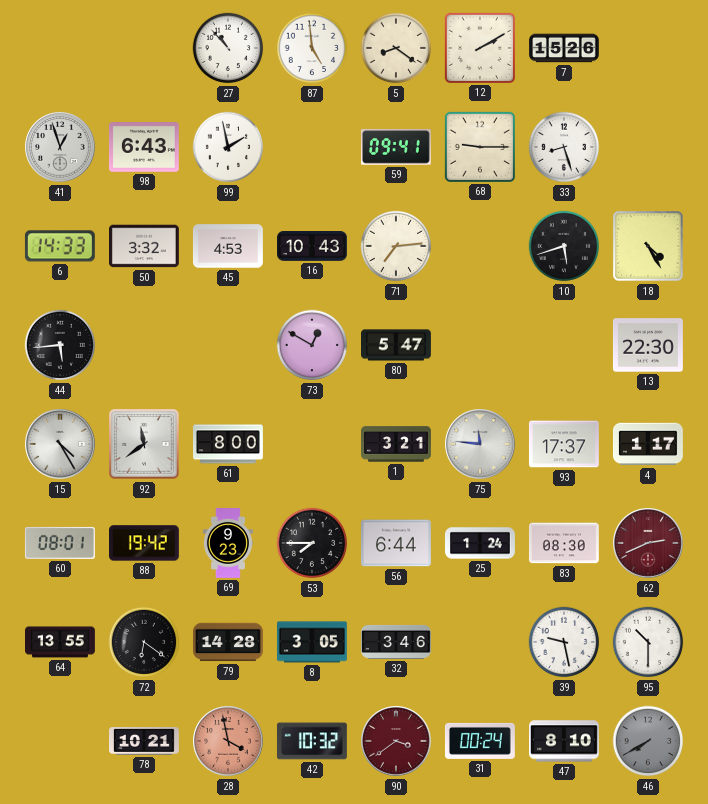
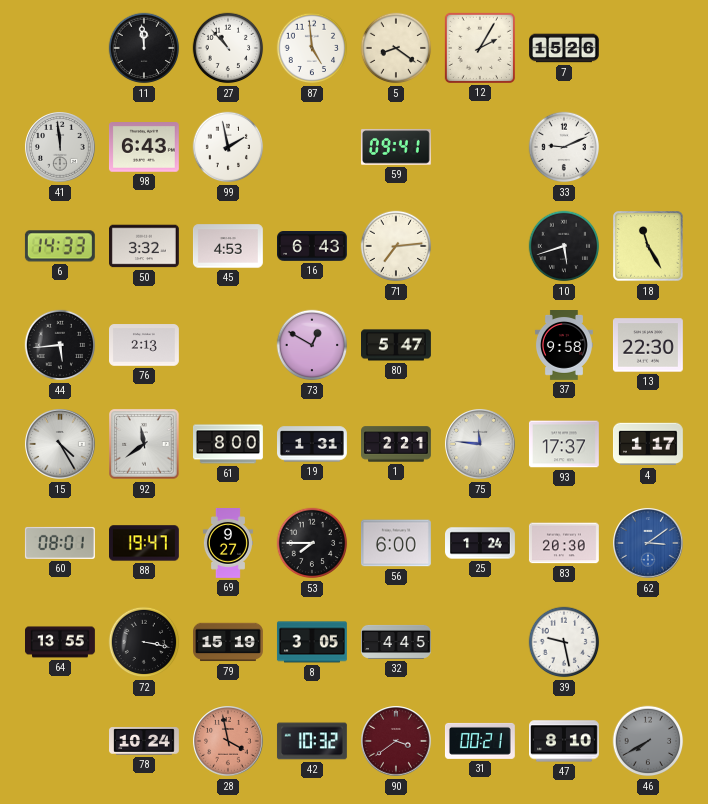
11: none -> 11:59
12: 2:10 -> 2:05
41: 12:57 -> 11:59
68: 9:15 -> none
33: 8:27 -> 9:11
16: 10:43 -> 6:43
18: 4:25 -> 11:25
76: none -> 2:13
37: none -> 9:58
19: none -> 1:31
1: 3:21 -> 2:21
88: 19:42 -> 19:47
69: 9:23 -> 9:27
56: 6:44 -> 6:00
83: 08:30 -> 20:30
62: 2:41 -> 3:09
62 dial: burgundy -> blue
72: 6:21 -> 3:17
79: 14:28 -> 15:19
32: 3:46 -> 4:45
95: 10:30 -> none
78: 10:21 -> 10:24
31: 00:24 -> 00:21
